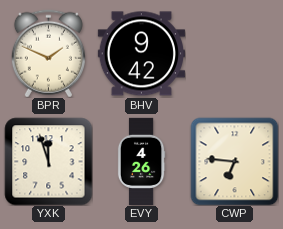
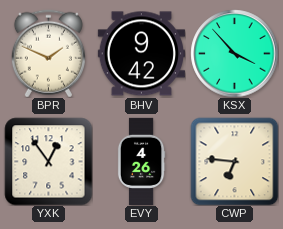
KSX: none -> 3:53
YXK: 11:57 -> 12:54
